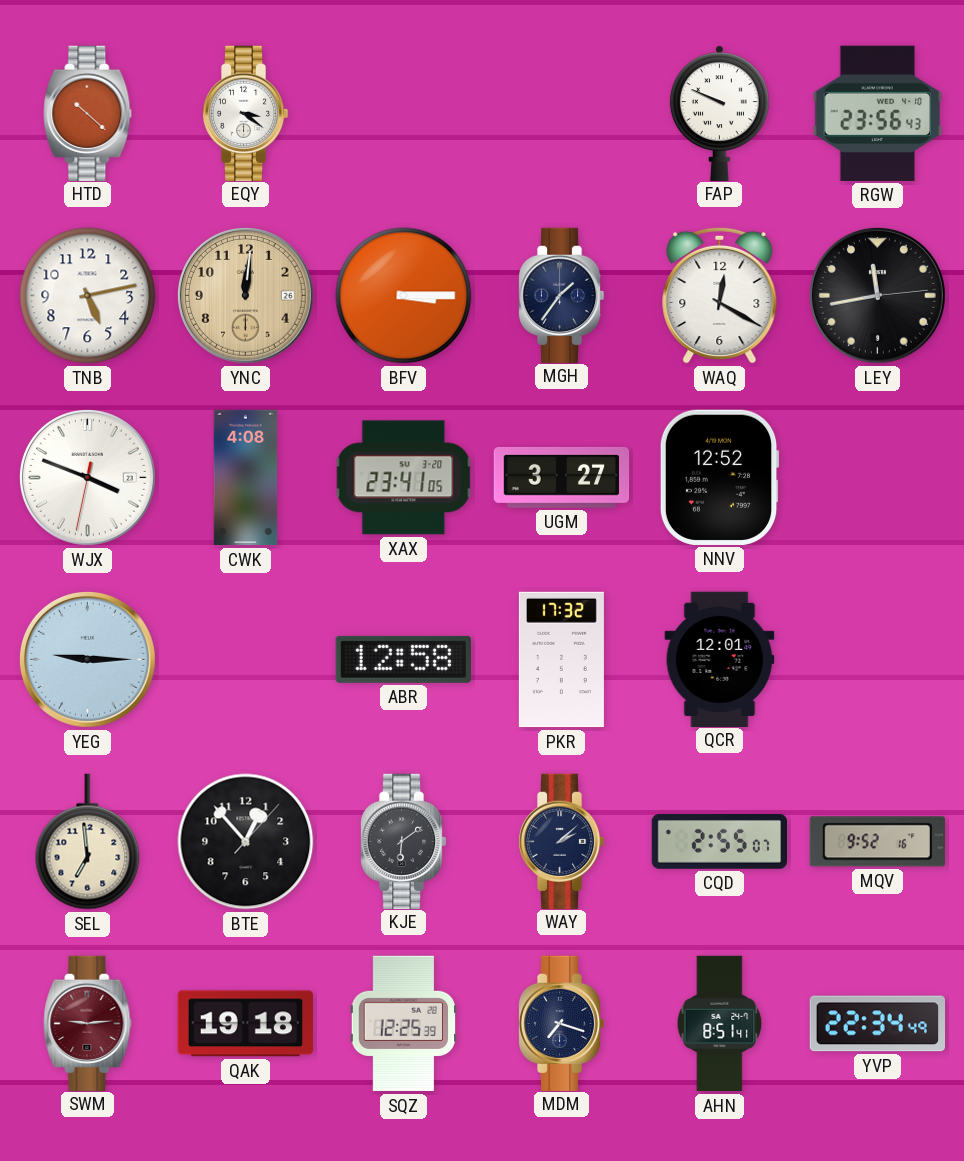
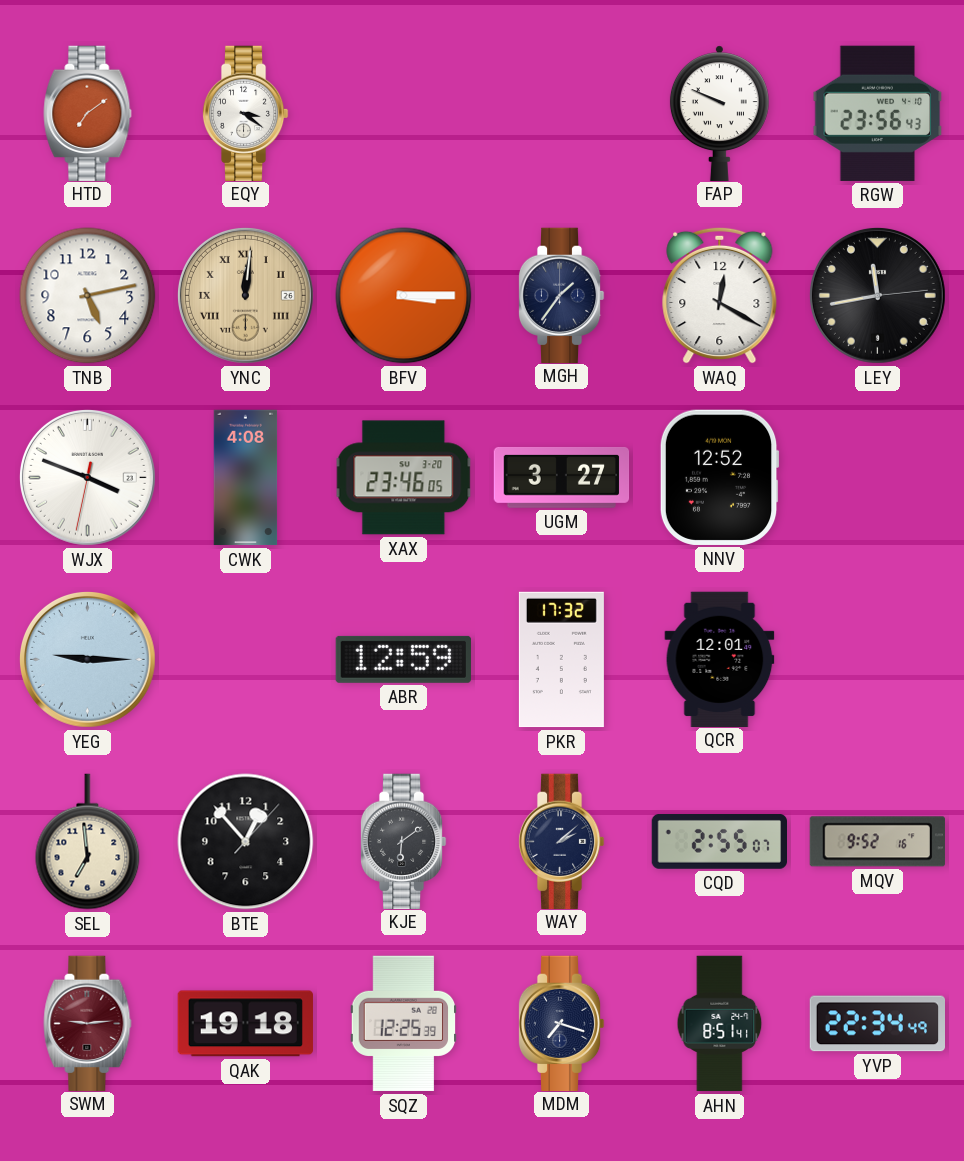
HTD: 10:22 -> 7:09
YNC numerals: Arabic -> Roman
XAX: 23:41 -> 23:46
ABR: 12:58 -> 12:59
